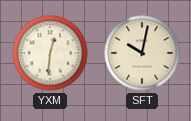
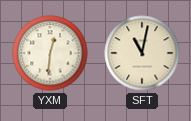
SFT: 10:02 -> 11:02
